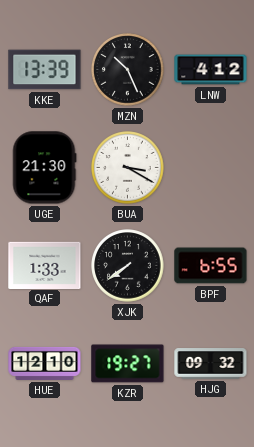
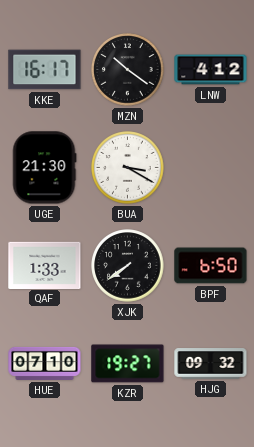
KKE: 13:39 -> 16:17
MZN: 10:26 -> 10:21
BPF: 6:55 -> 6:50
HUE: 12:10 -> 07:10
